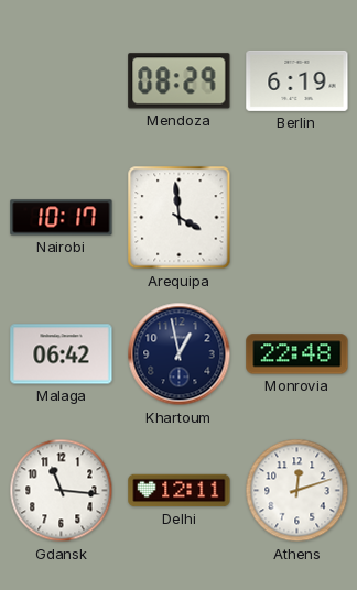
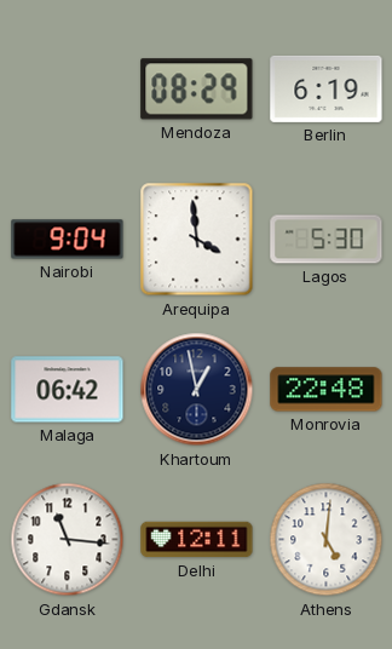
Nairobi: 10:17 -> 9:04
Lagos: none -> 5:30
Athens: 12:12 -> 5:01
